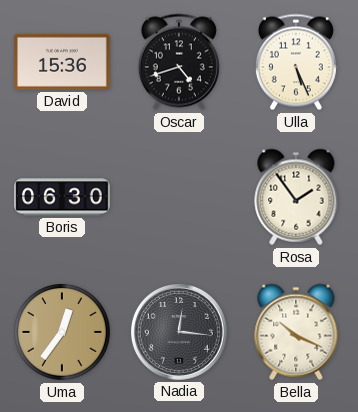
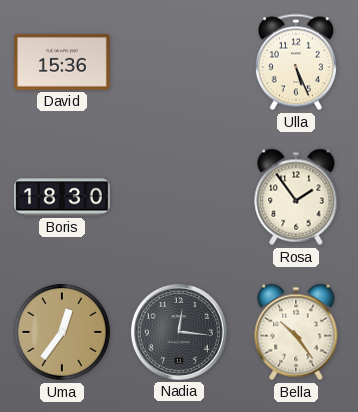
Oscar: 4:42 -> none
Boris: 06:30 -> 18:30
Bella: 10:19 -> 10:24
